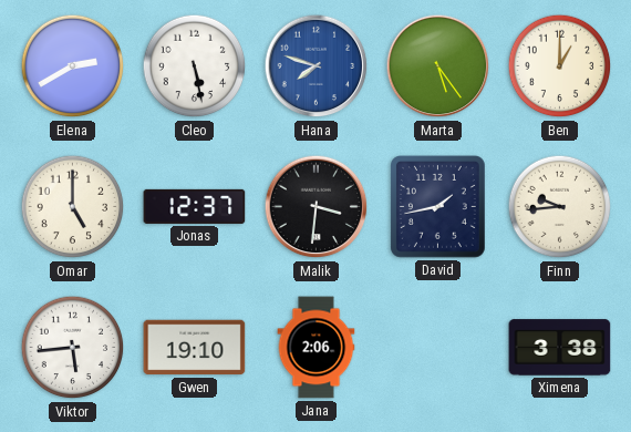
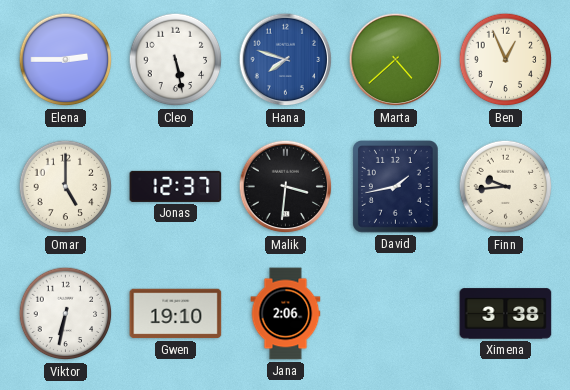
Elena: 2:40 -> 2:45
Marta: 5:24 -> 4:38
Ben: 1:00 -> 12:56
Viktor: 5:44 -> 6:32
